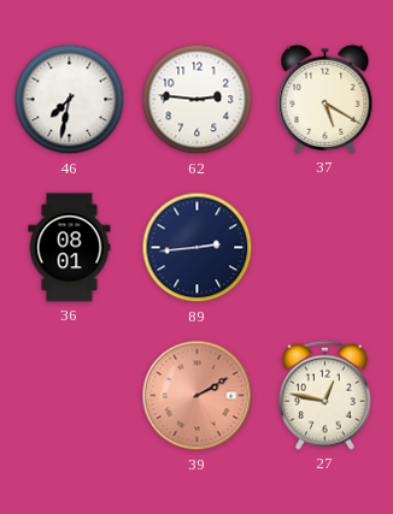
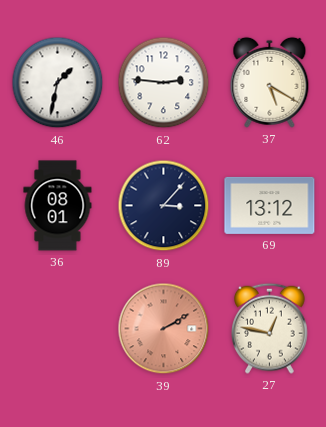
46: 7:32 -> 1:32
89: 2:44 -> 3:07
69: none -> 13:12
